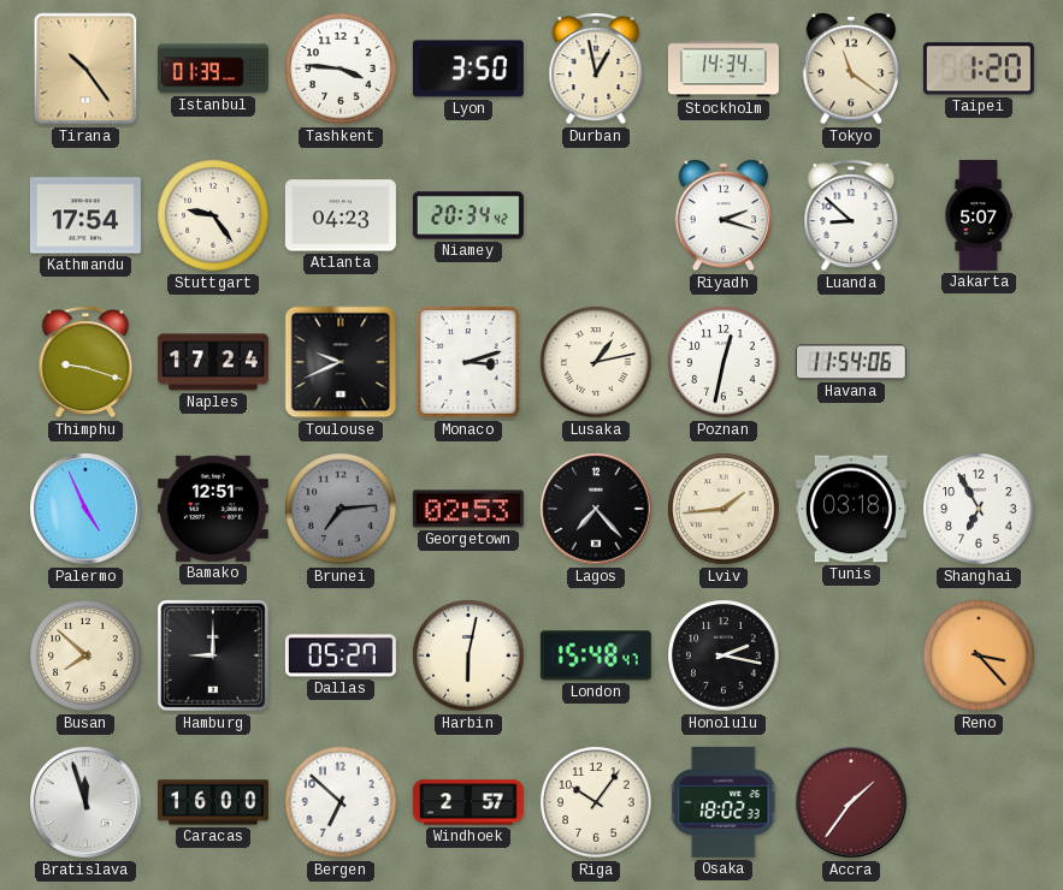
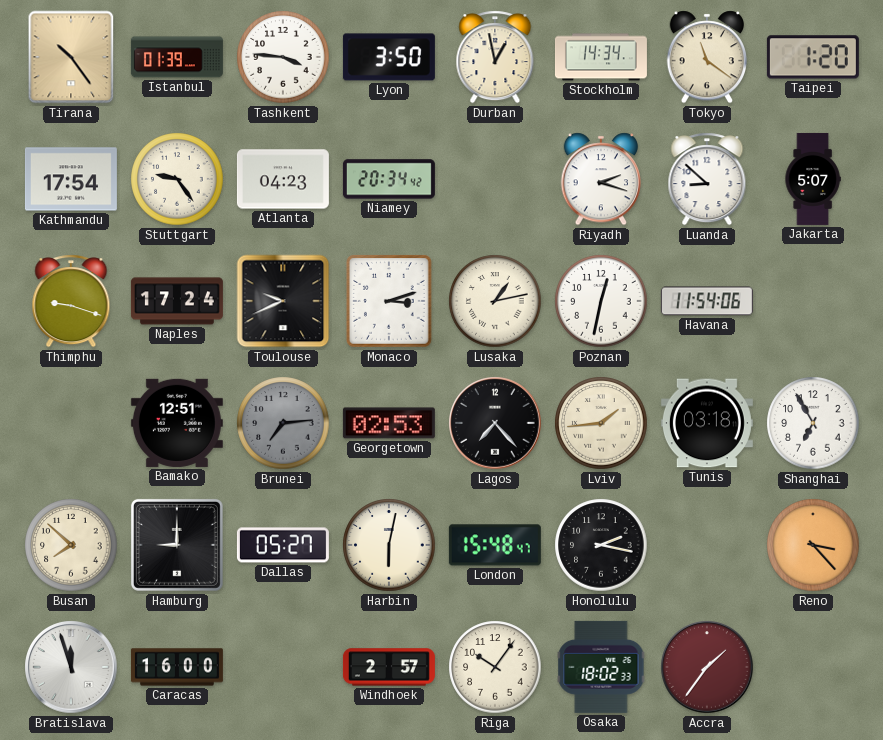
Palermo: 4:56 -> none
Bergen: 6:52 -> none
